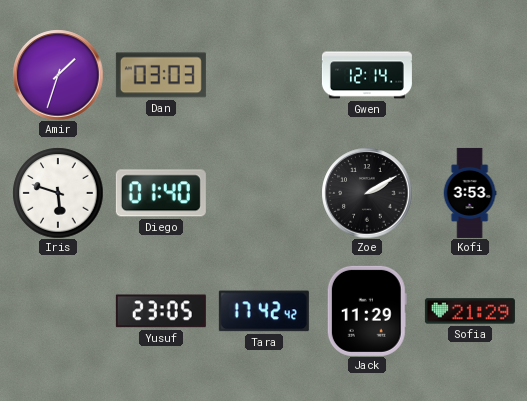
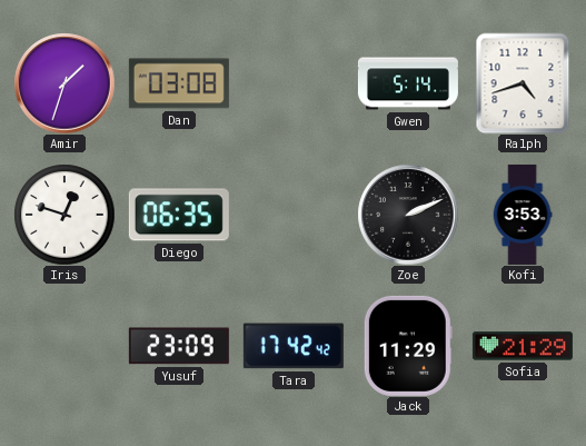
Dan: 03:03 -> 03:08
Gwen: 12:14 -> 5:14
Ralph: none -> 4:42
Iris: 5:48 -> 12:48
Diego: 01:40 -> 06:35
Zoe: 2:10 -> 2:11
Yusuf: 23:05 -> 23:09
